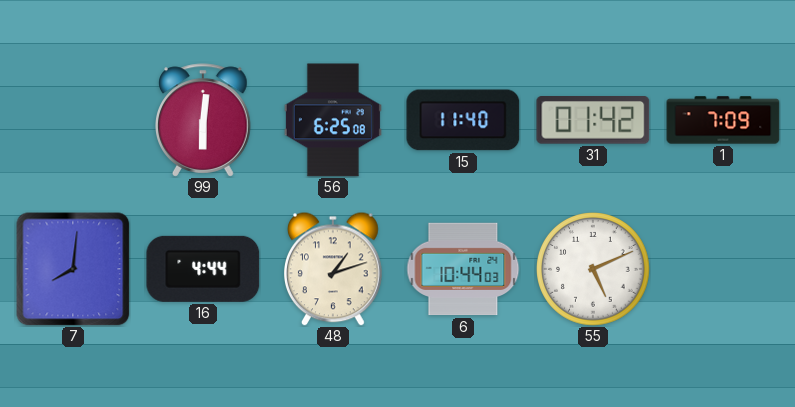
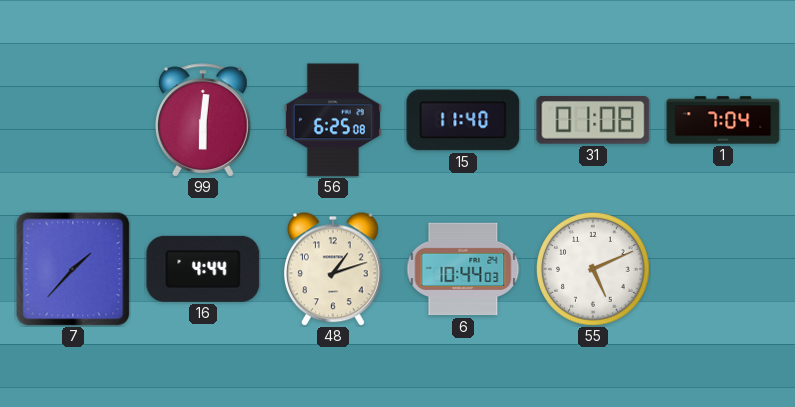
31: 01:42 -> 01:08
1: 7:09 -> 7:04
7: 8:01 -> 1:37
